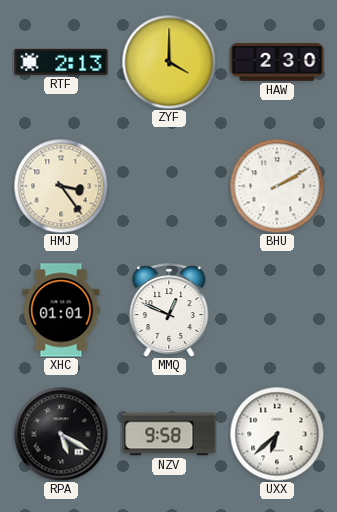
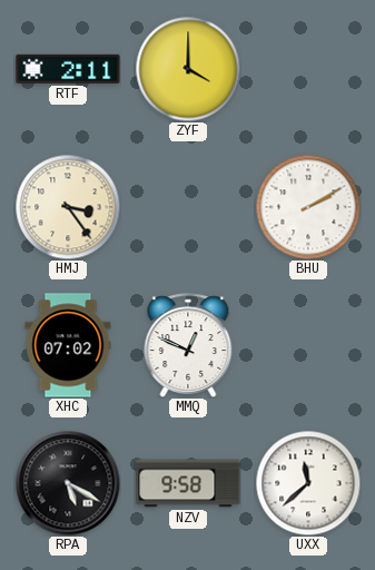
RTF: 2:13 -> 2:11
HAW: 2:30 -> none
XHC: 01:01 -> 07:02
UXX: 6:38 -> 11:38
